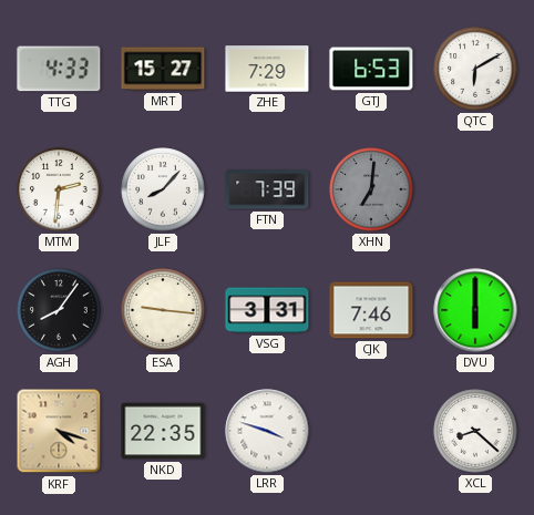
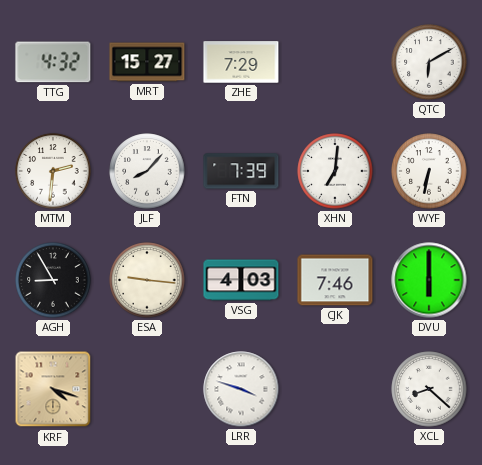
TTG: 4:33 -> 4:32
GTJ: 6:53 -> none
XHN dial: grey -> white
WYF: none -> 6:32
AGH: 8:06 -> 8:55
VSG: 3:31 -> 4:03
NKD: 22:35 -> none
